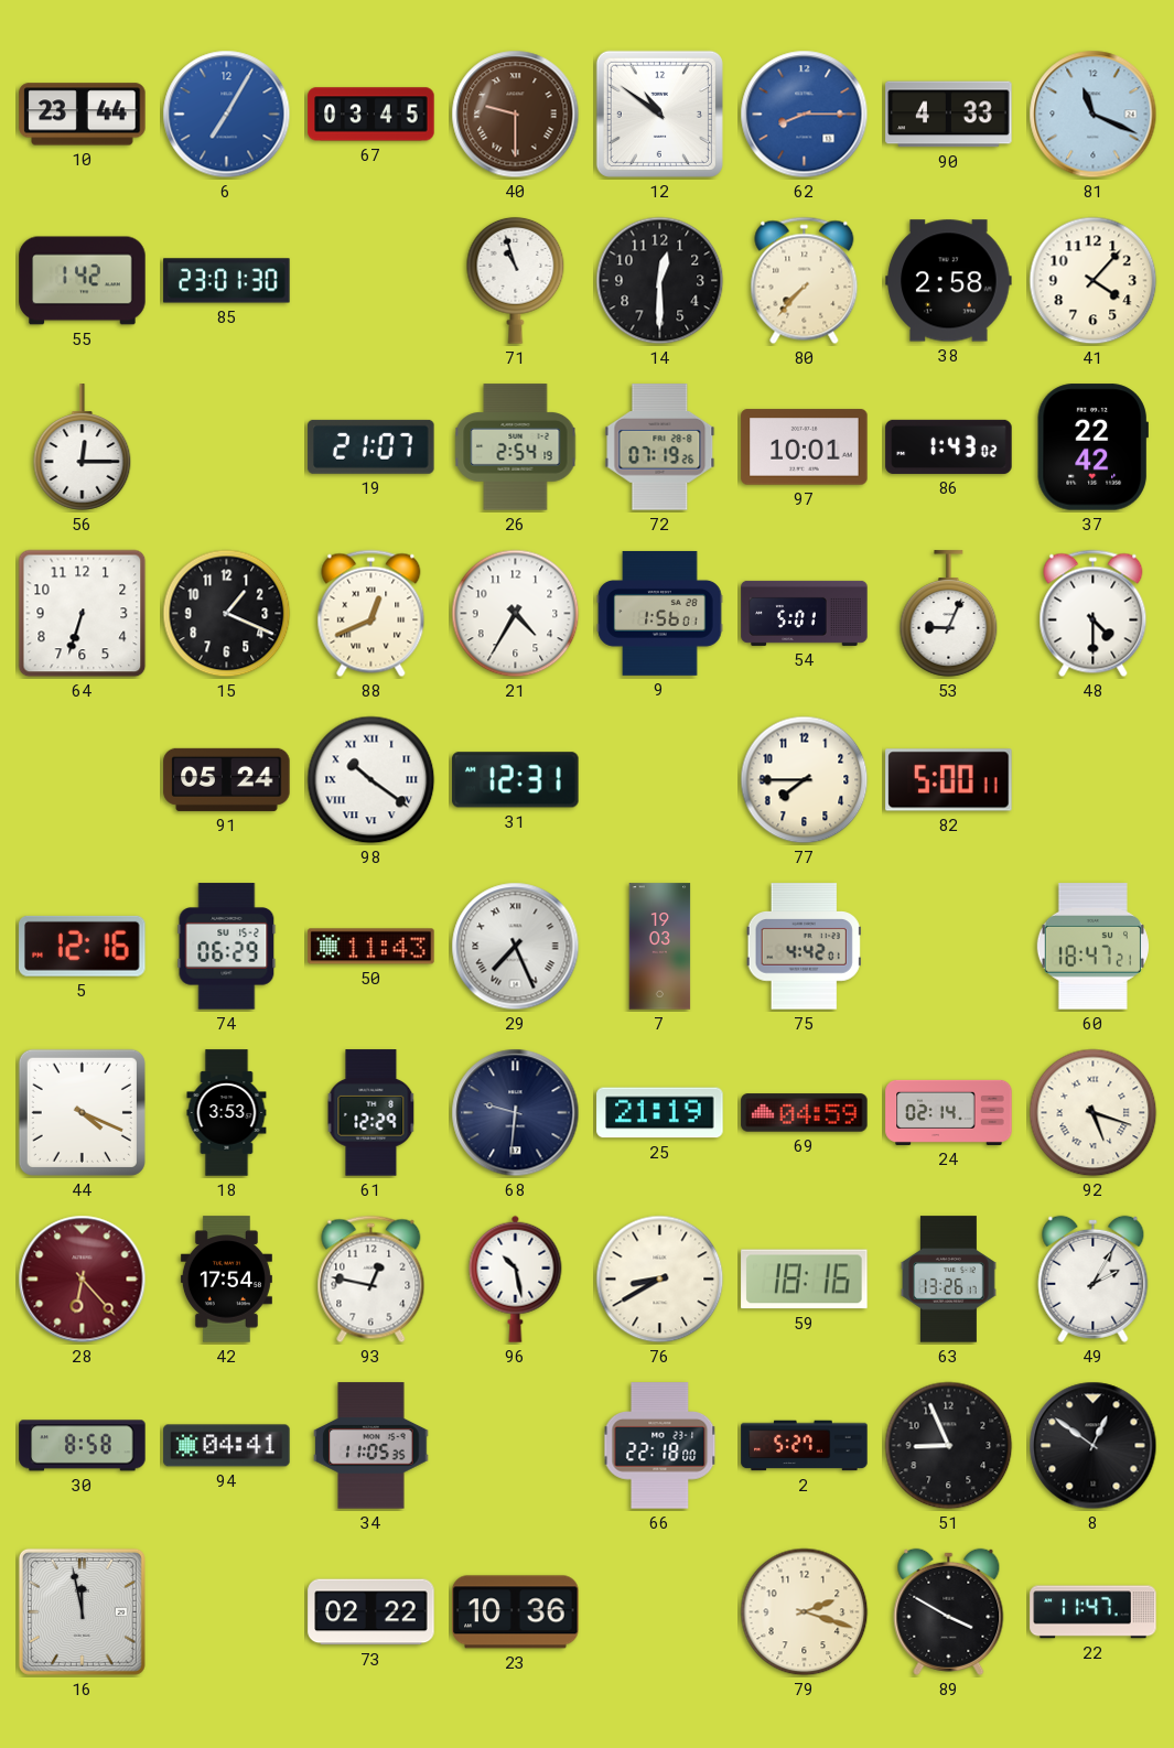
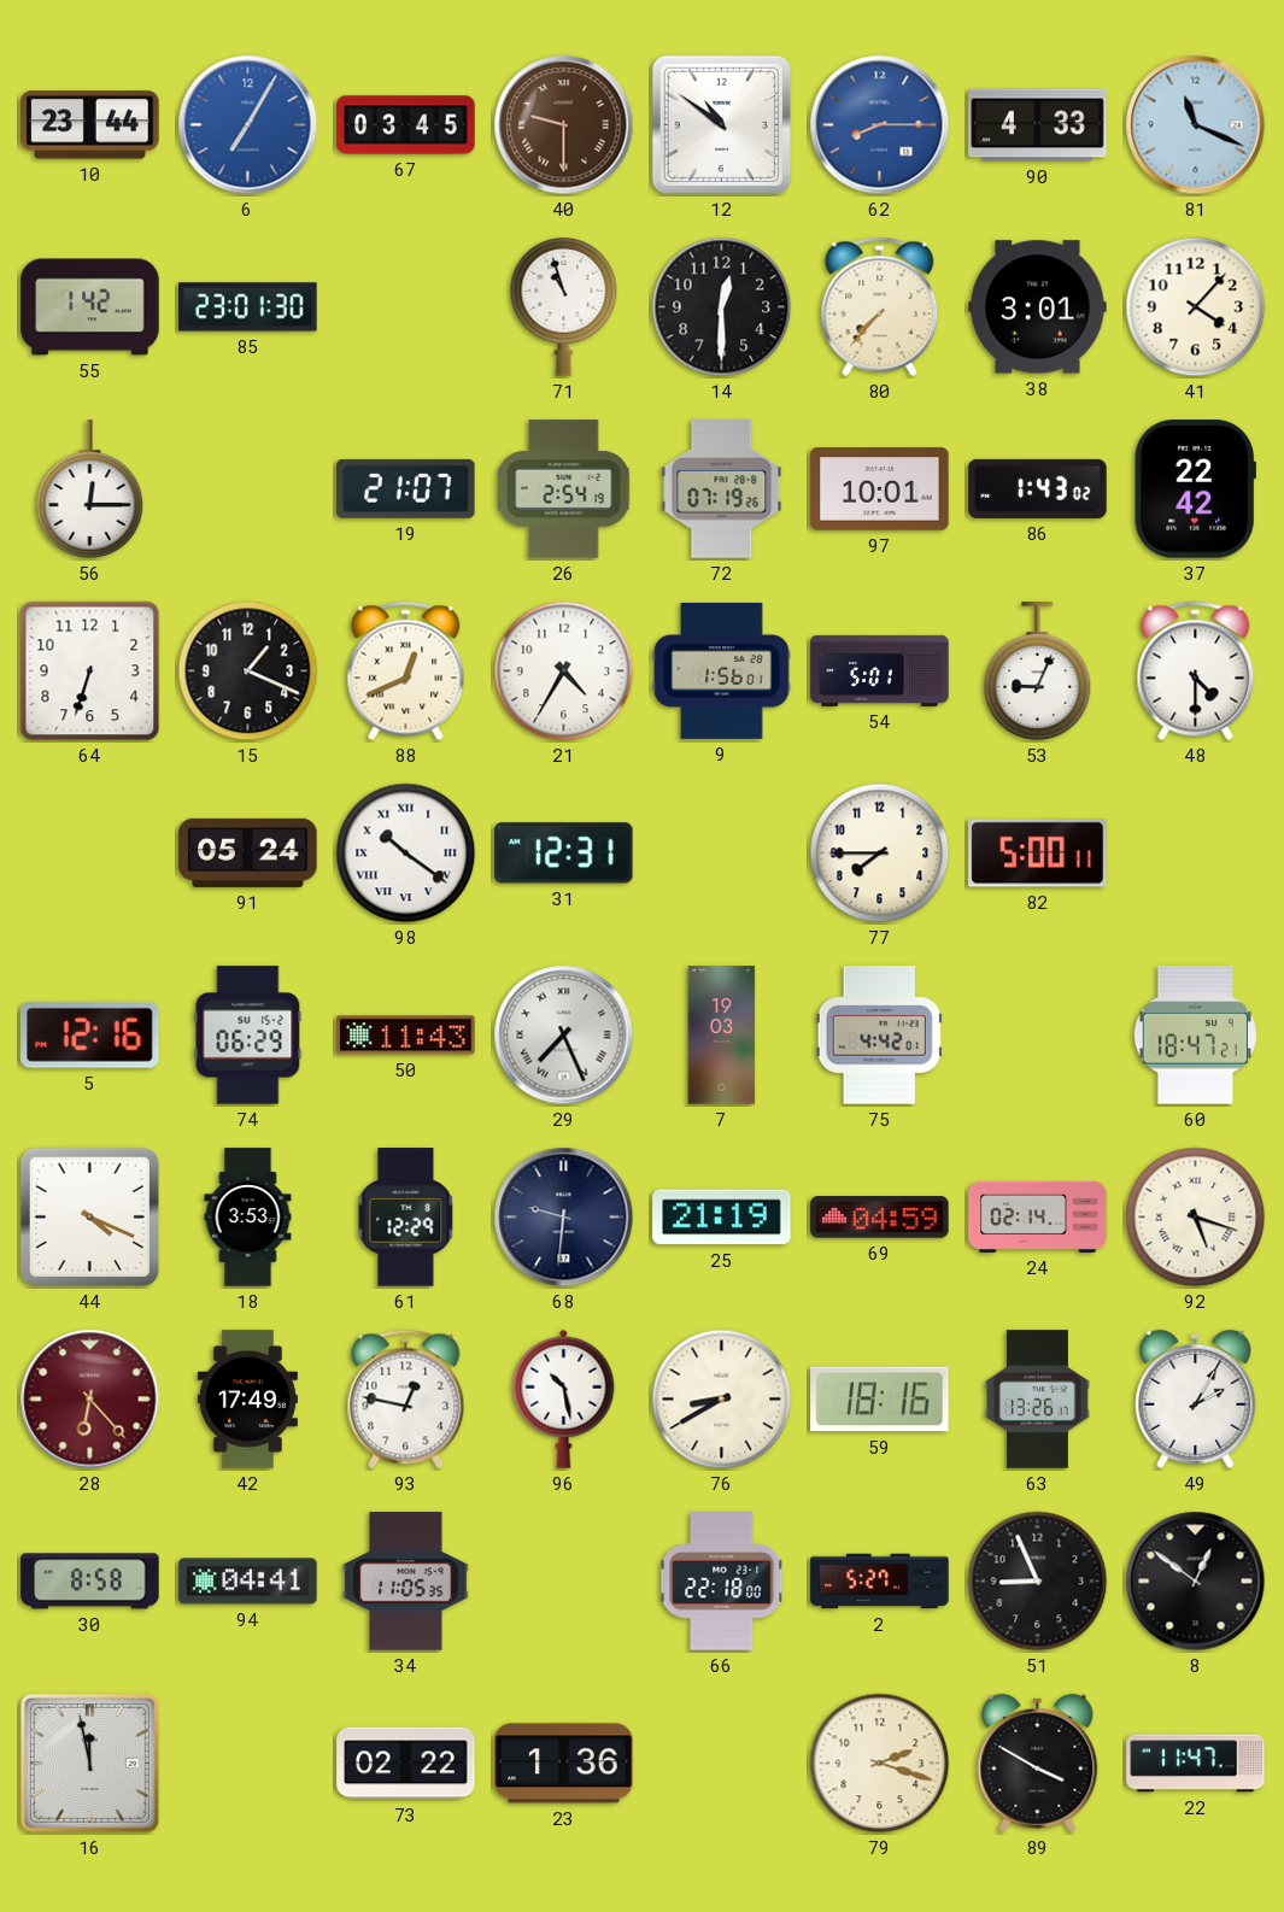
38: 2:58 -> 3:01
42: 17:54 -> 17:49
23: 10:36 -> 1:36
